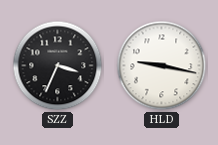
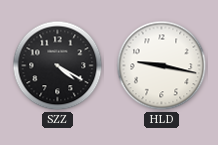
SZZ: 3:34 -> 4:20
